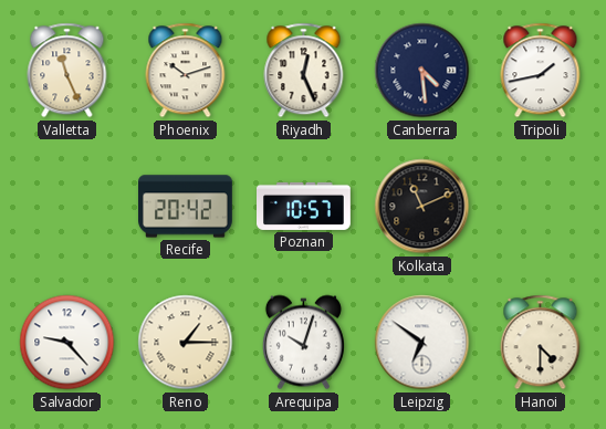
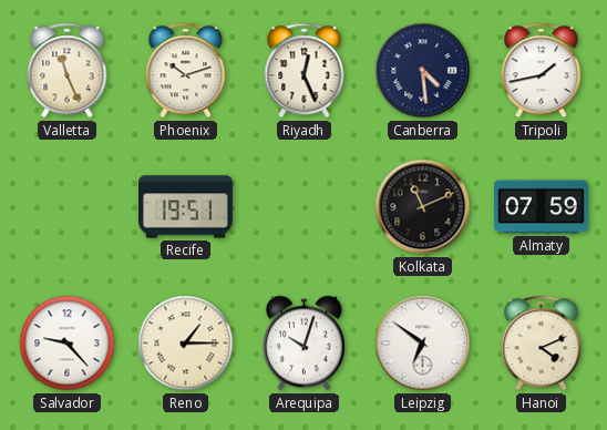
Recife: 20:42 -> 19:51
Poznan: 10:57 -> none
Almaty: none -> 07:59
Hanoi: 4:30 -> 4:11
